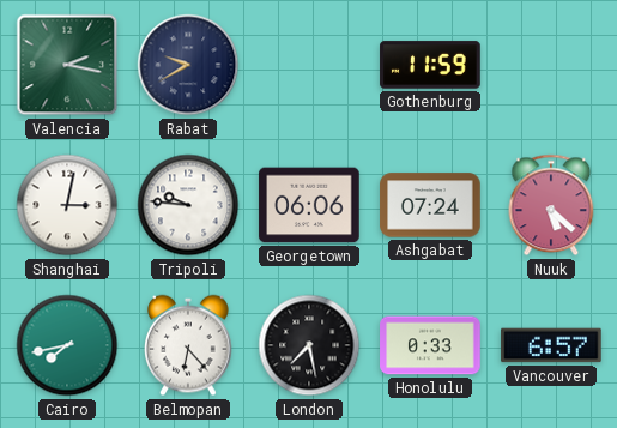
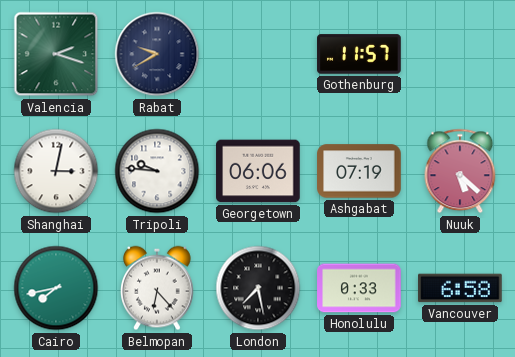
Valencia: 2:17 -> 2:18
Gothenburg: 11:59 -> 11:57
Ashgabat: 07:24 -> 07:19
Vancouver: 6:57 -> 6:58
